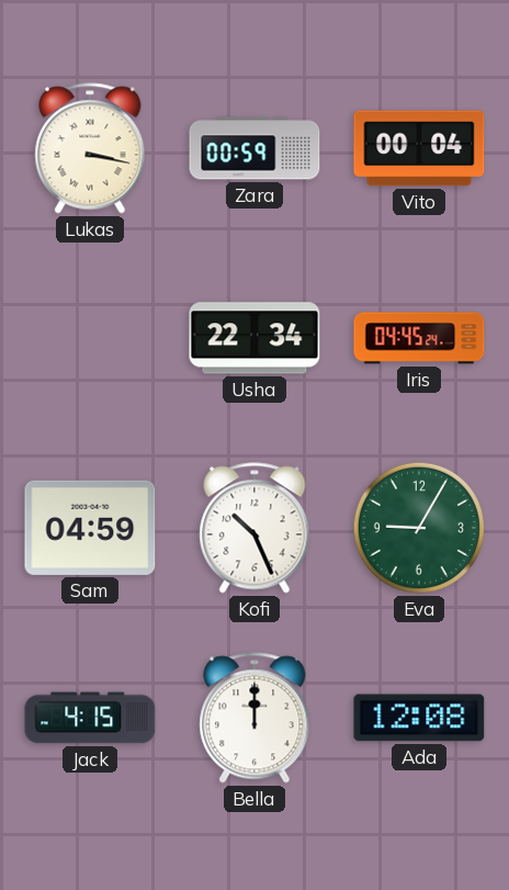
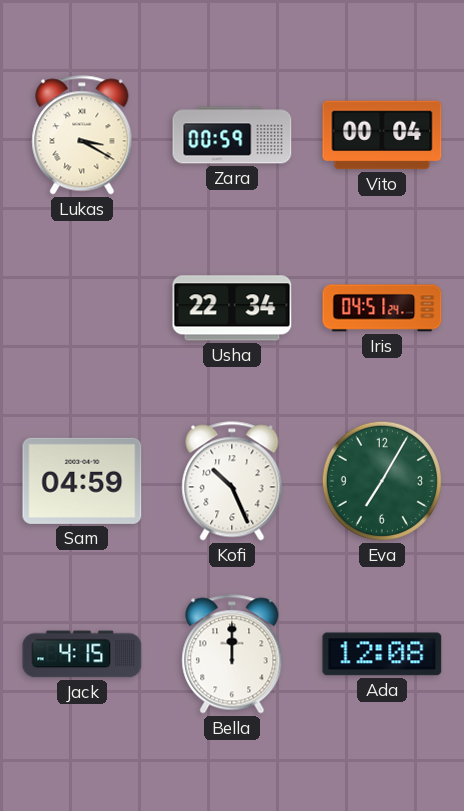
Lukas: 3:17 -> 3:20
Iris: 04:45 -> 04:51
Eva: 9:05 -> 7:05
